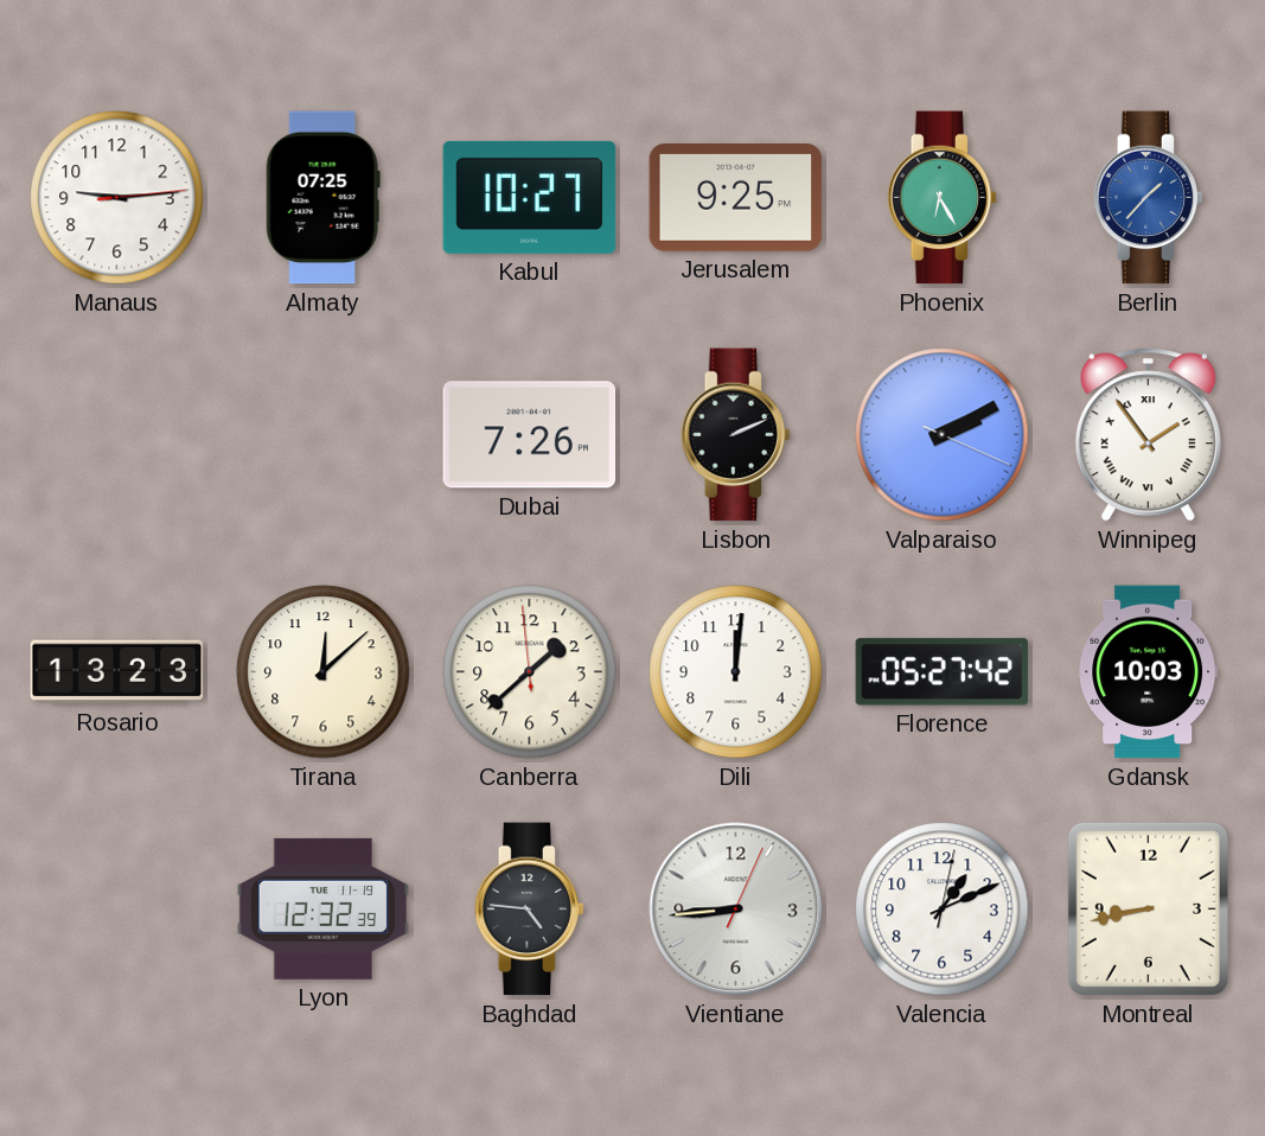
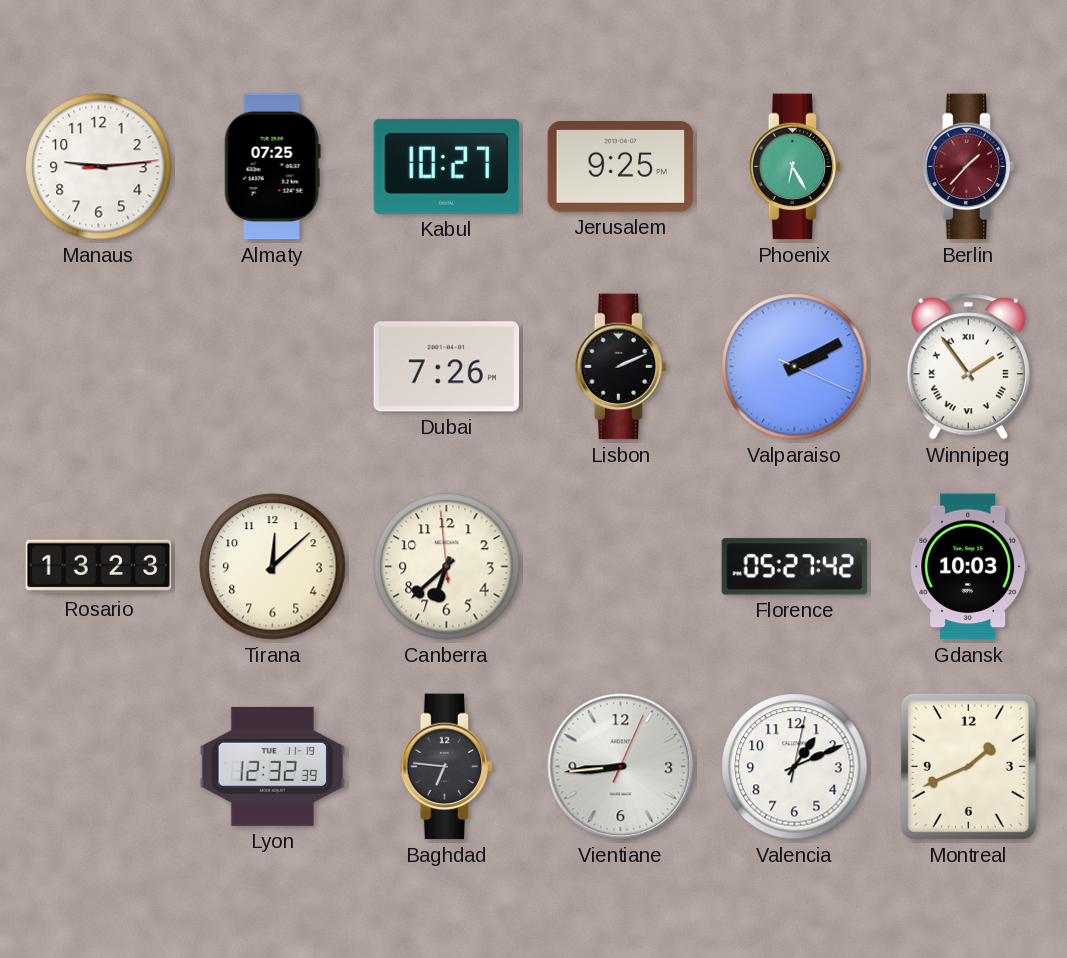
Berlin dial: blue -> burgundy
Canberra: 1:37 -> 6:37
Dili: 12:01 -> none
Baghdad: 4:46 -> 6:46
Montreal: 8:43 -> 1:41
